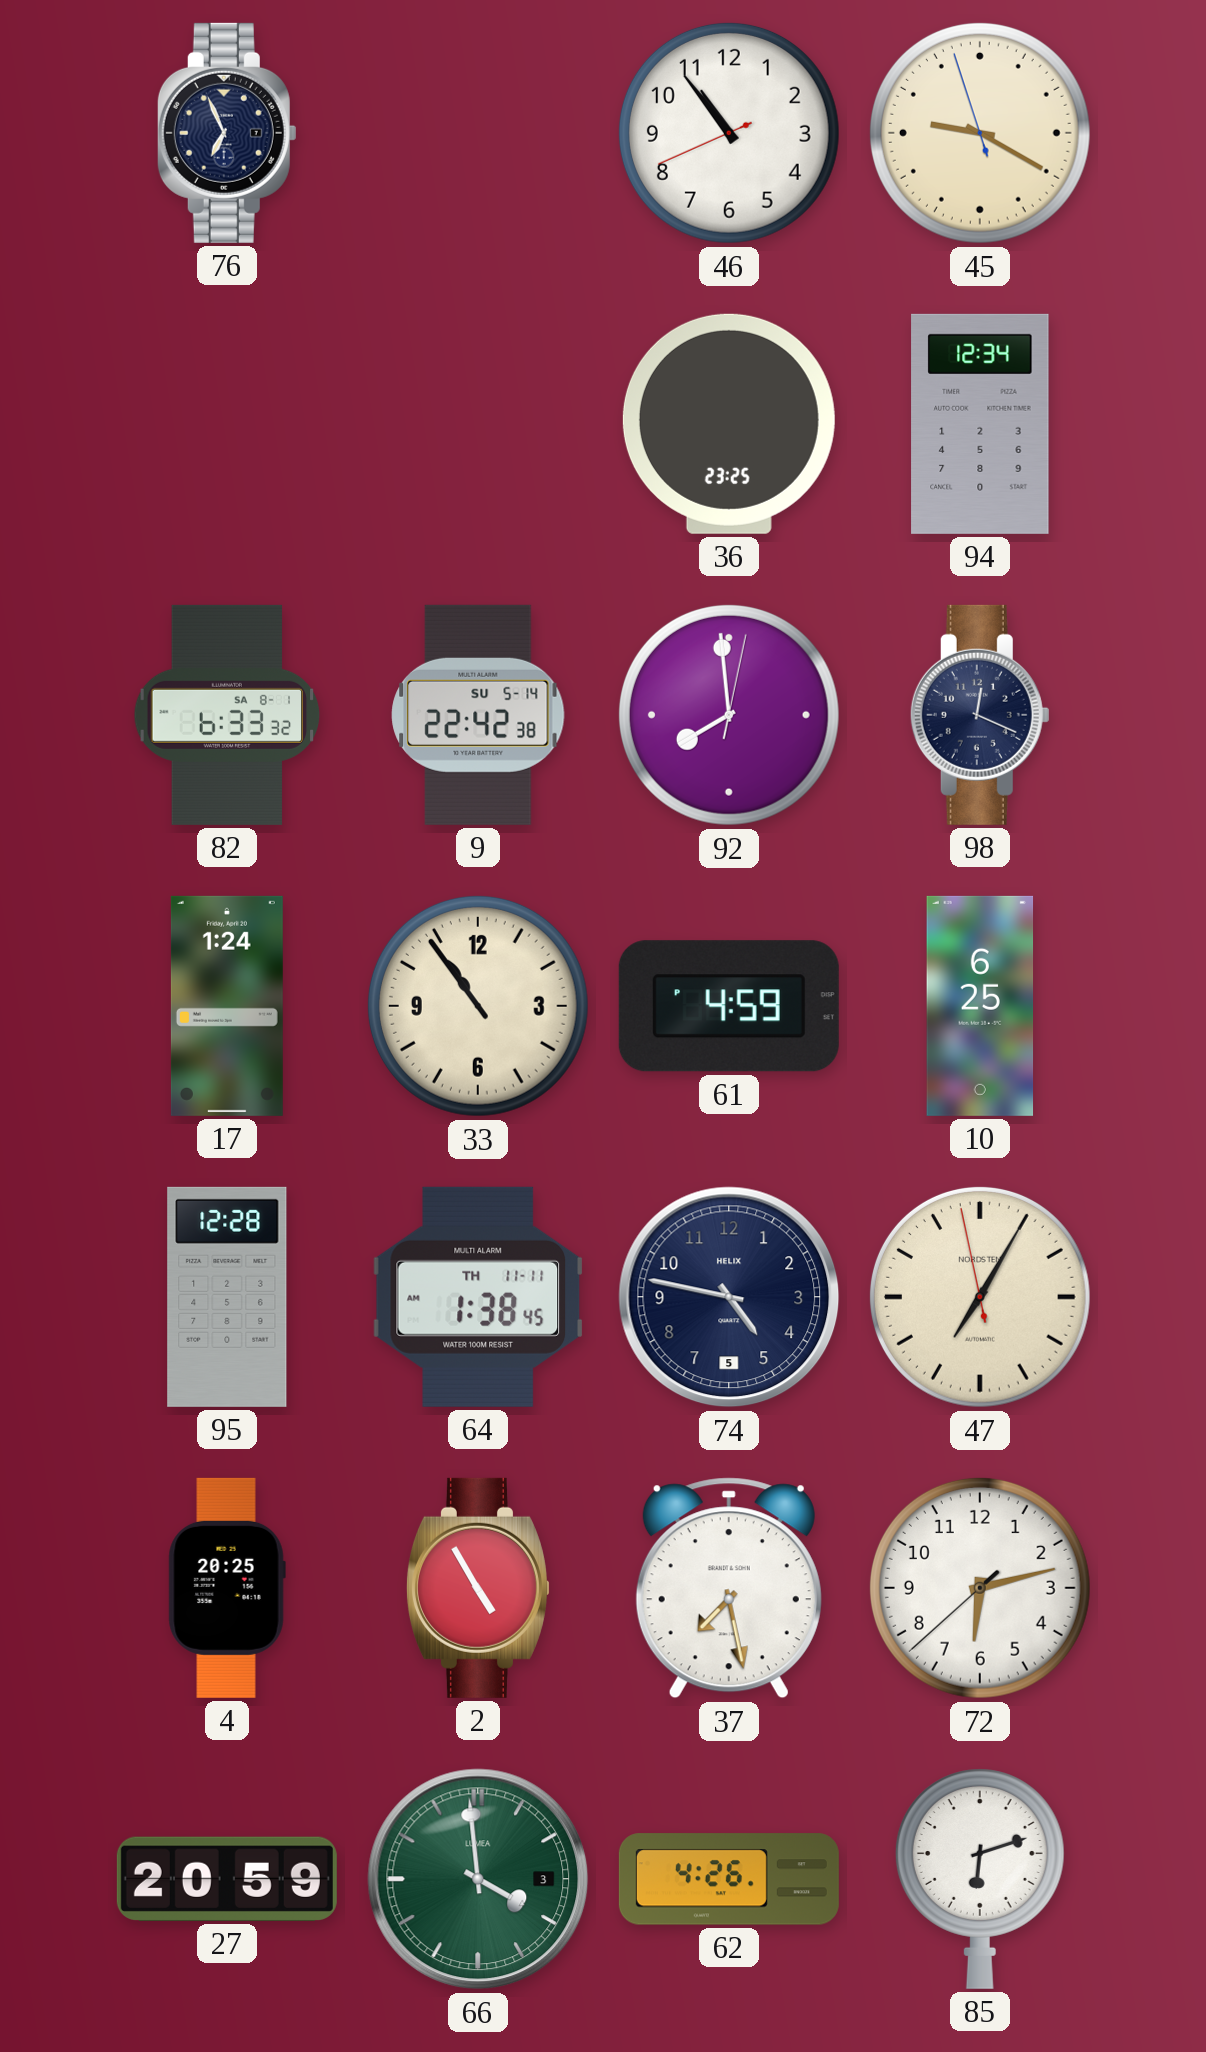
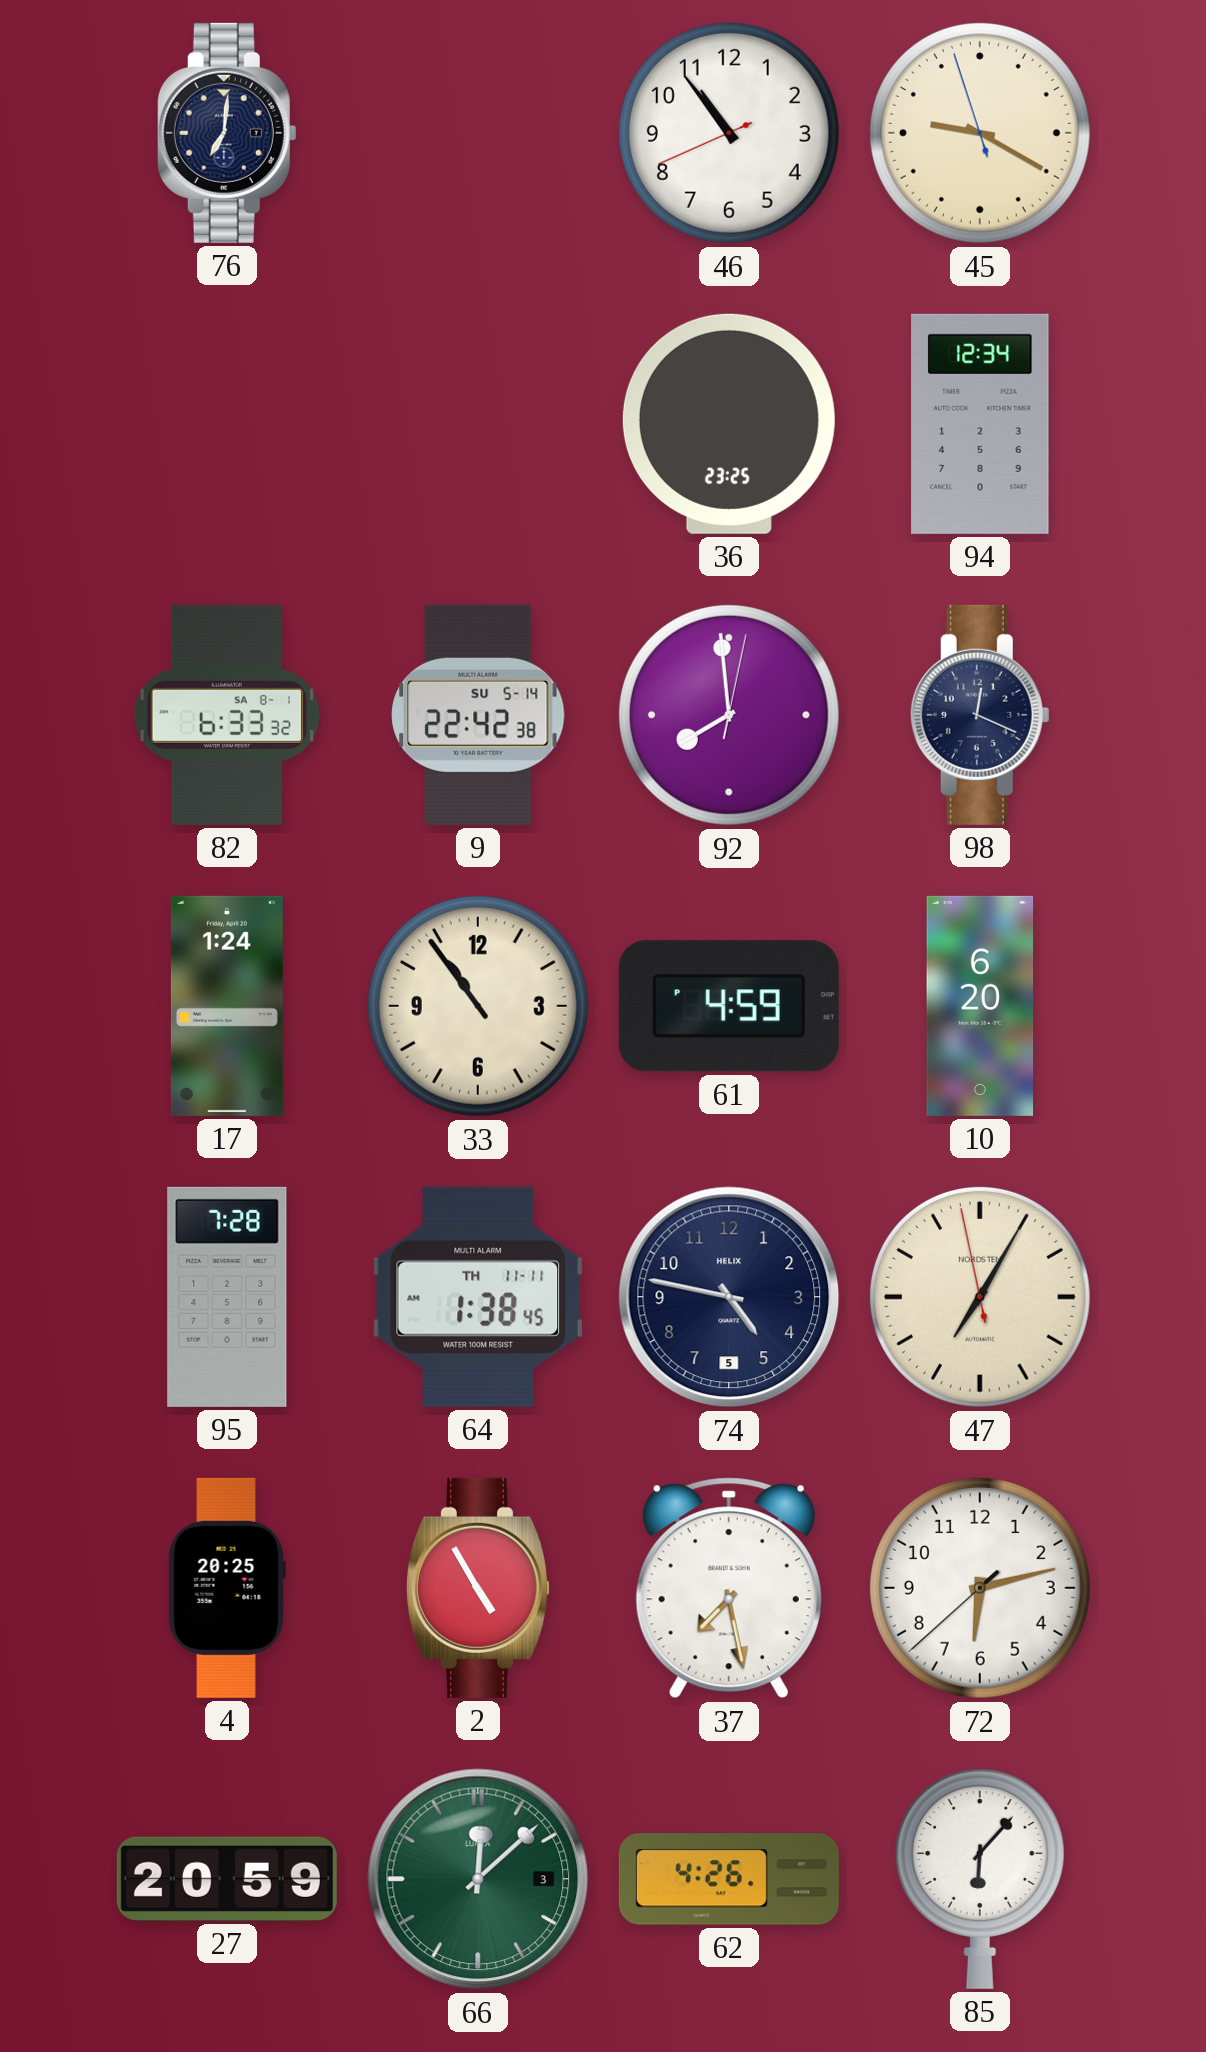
76: 6:56 -> 7:01
10: 6:25 -> 6:20
95: 12:28 -> 7:28
66: 3:59 -> 12:08
85: 6:12 -> 6:07
